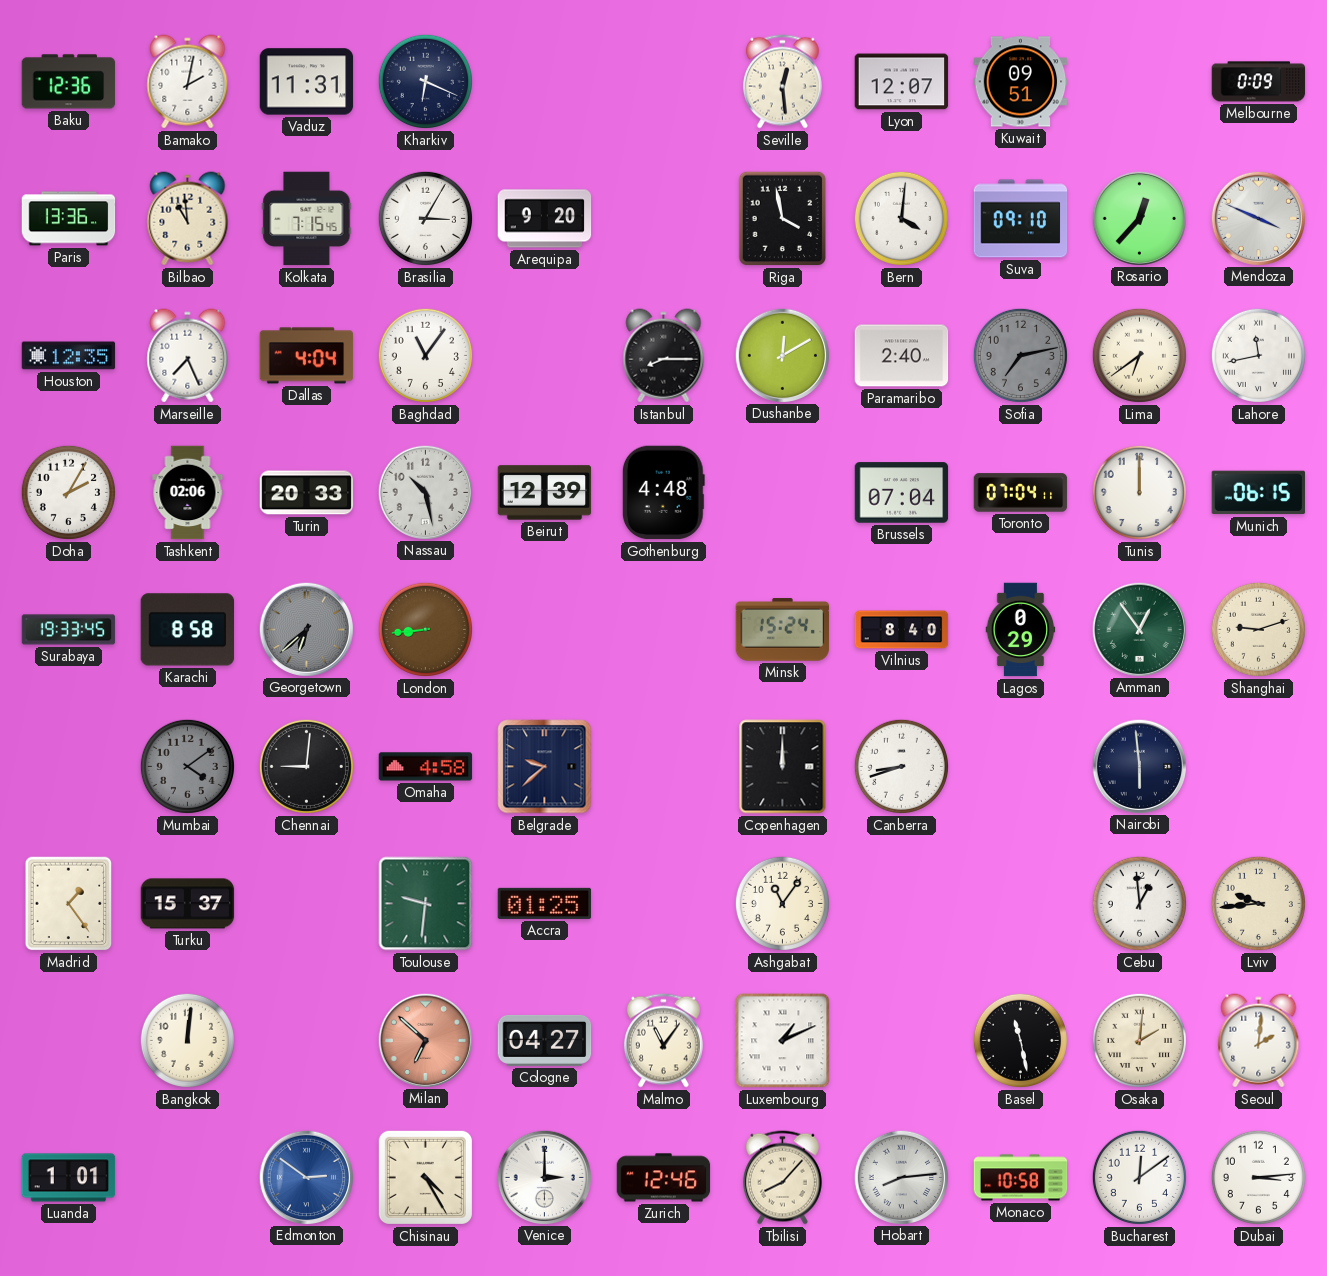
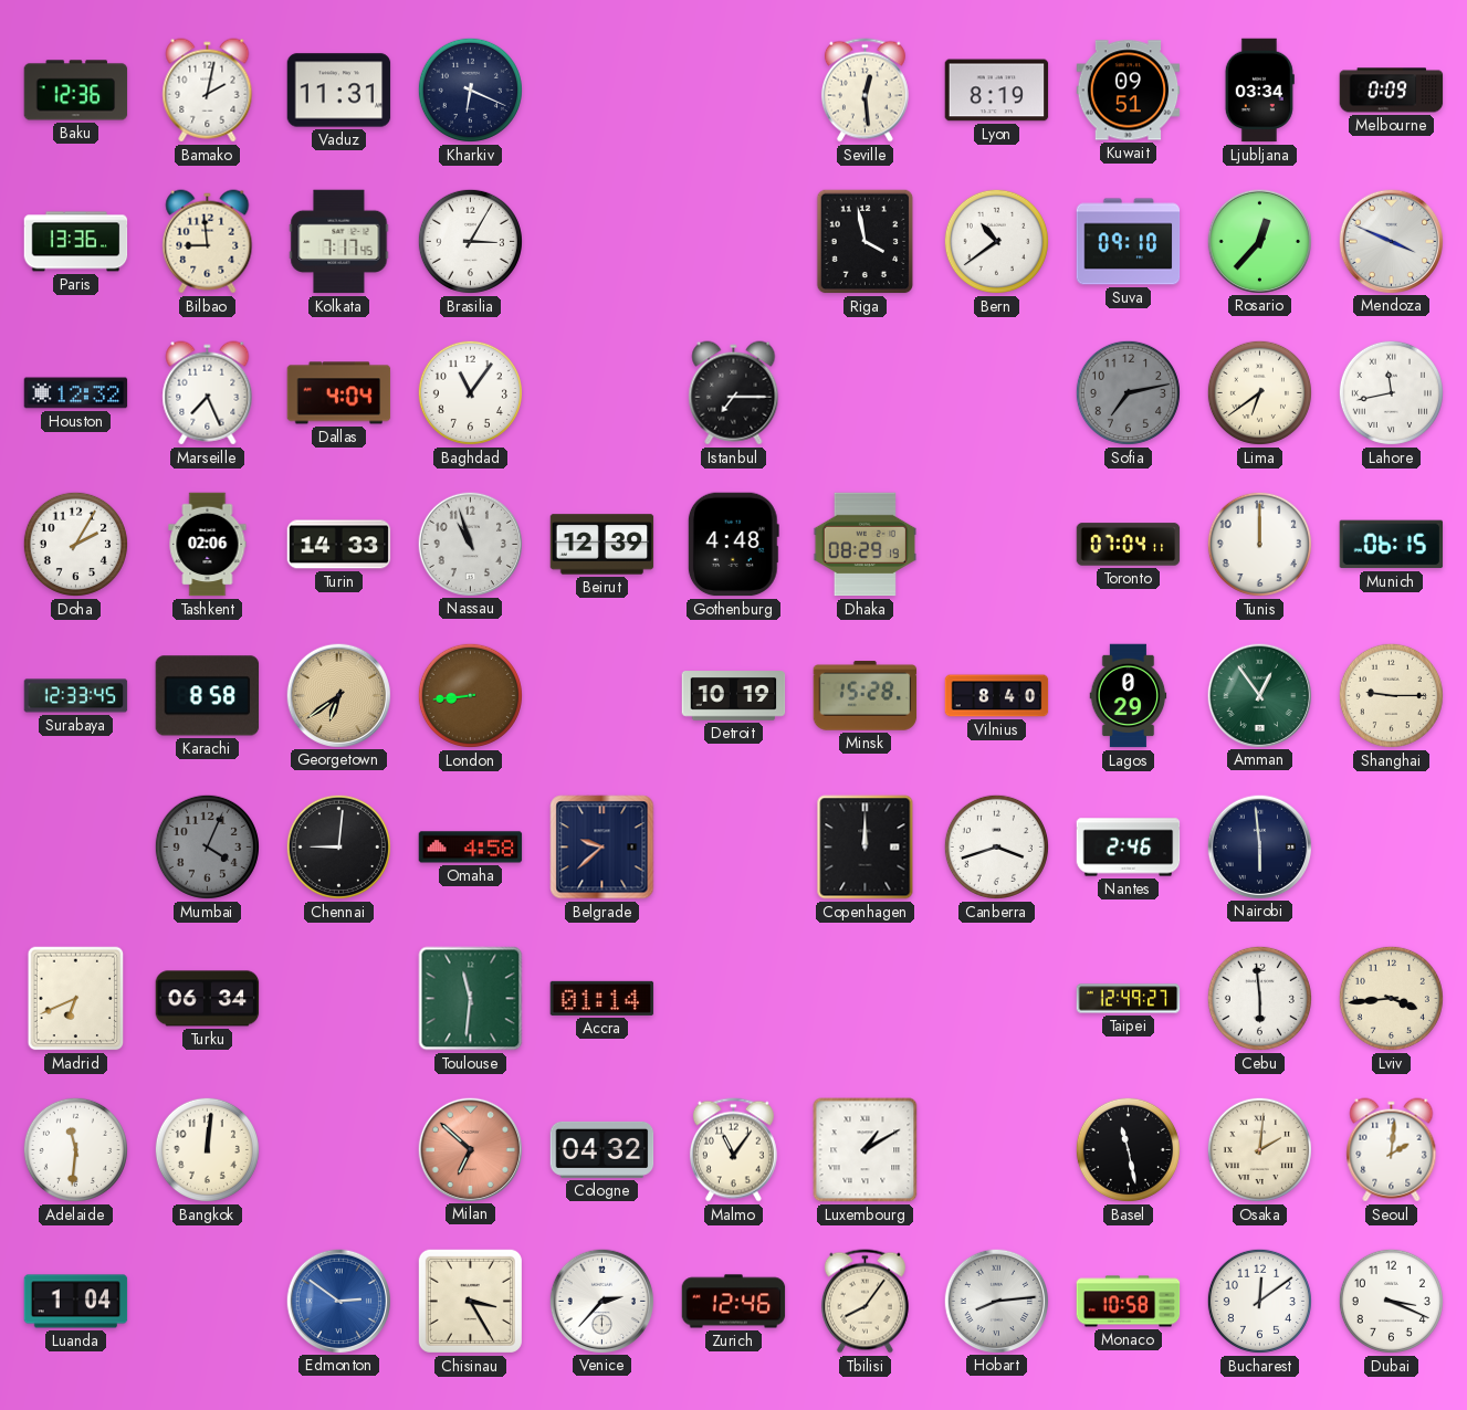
Lyon: 12:07 -> 8:19
Ljubljana: none -> 03:34
Bilbao: 10:59 -> 8:59
Kolkata: 7:15 -> 7:17
Arequipa: 9:20 -> none
Bern: 4:01 -> 10:39
Houston: 12:35 -> 12:32
Istanbul: 8:15 -> 7:15
Dushanbe: 12:10 -> none
Paramaribo: 2:40 -> none
Turin: 20:33 -> 14:33
Nassau: 10:28 -> 10:57
Dhaka: none -> 08:29
Brussels: 07:04 -> none
Surabaya: 19:33 -> 12:33
Georgetown: 6:38 -> 6:39
Georgetown dial: grey -> champagne
Detroit: none -> 10:19
Minsk: 15:24 -> 15:28
Shanghai: 9:12 -> 9:15
Mumbai: 4:09 -> 4:04
Canberra: 8:42 -> 3:42
Nantes: none -> 2:46
Madrid: 1:24 -> 6:41
Turku: 15:37 -> 06:34
Toulouse: 9:31 -> 11:31
Accra: 01:25 -> 01:14
Ashgabat: 11:06 -> none
Taipei: none -> 12:49
Cebu: 12:59 -> 5:59
Lviv: 9:44 -> 3:44
Adelaide: none -> 11:31
Cologne: 04:27 -> 04:32
Luxembourg: 1:11 -> 1:10
Luanda: 1:01 -> 1:04
Chisinau: 4:25 -> 3:25
Venice: 3:00 -> 2:37
Tbilisi: 8:07 -> 8:06
Dubai: 3:14 -> 3:19
